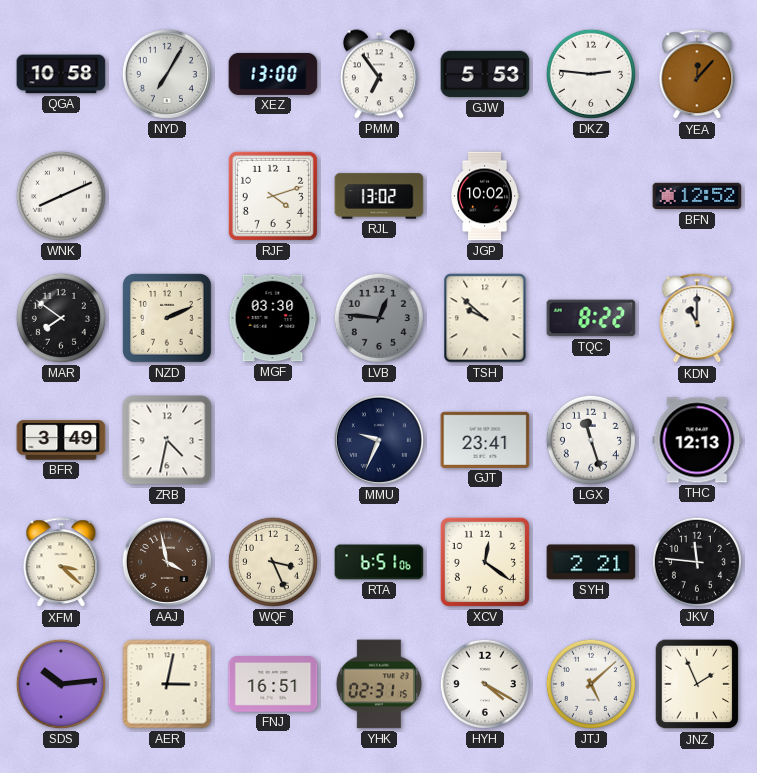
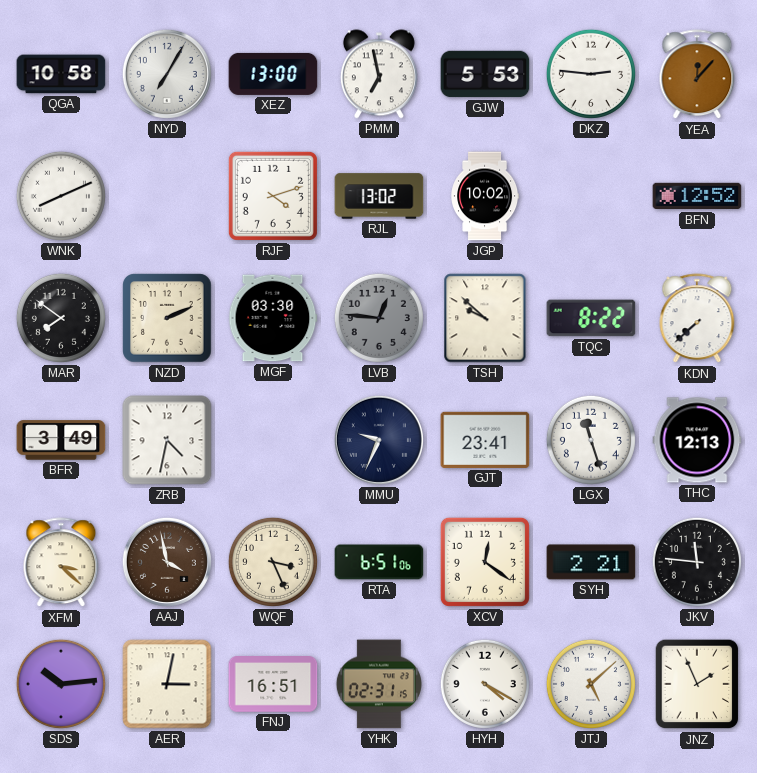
PMM: 6:54 -> 6:58
KDN: 11:00 -> 7:38
